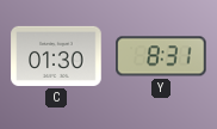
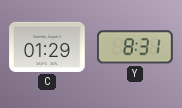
C: 01:30 -> 01:29
